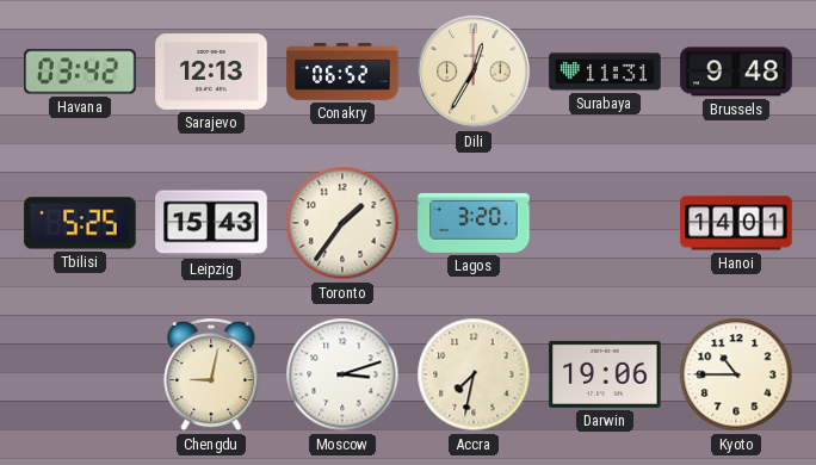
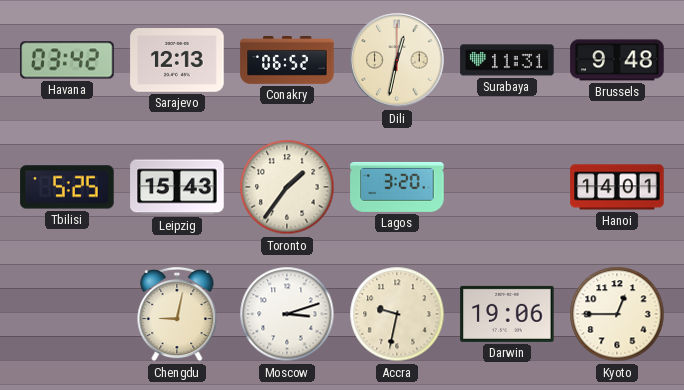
Dili: 12:35 -> 12:32
Accra: 7:32 -> 9:32
Kyoto: 10:45 -> 12:45
